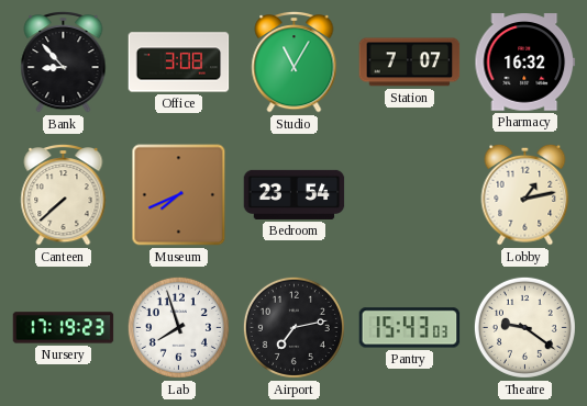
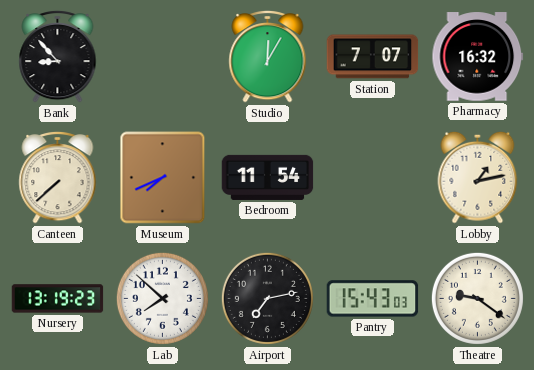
Office: 3:08 -> none
Studio: 11:05 -> 12:05
Bedroom: 23:54 -> 11:54
Nursery: 17:19 -> 13:19
Lab: 7:57 -> 7:52
